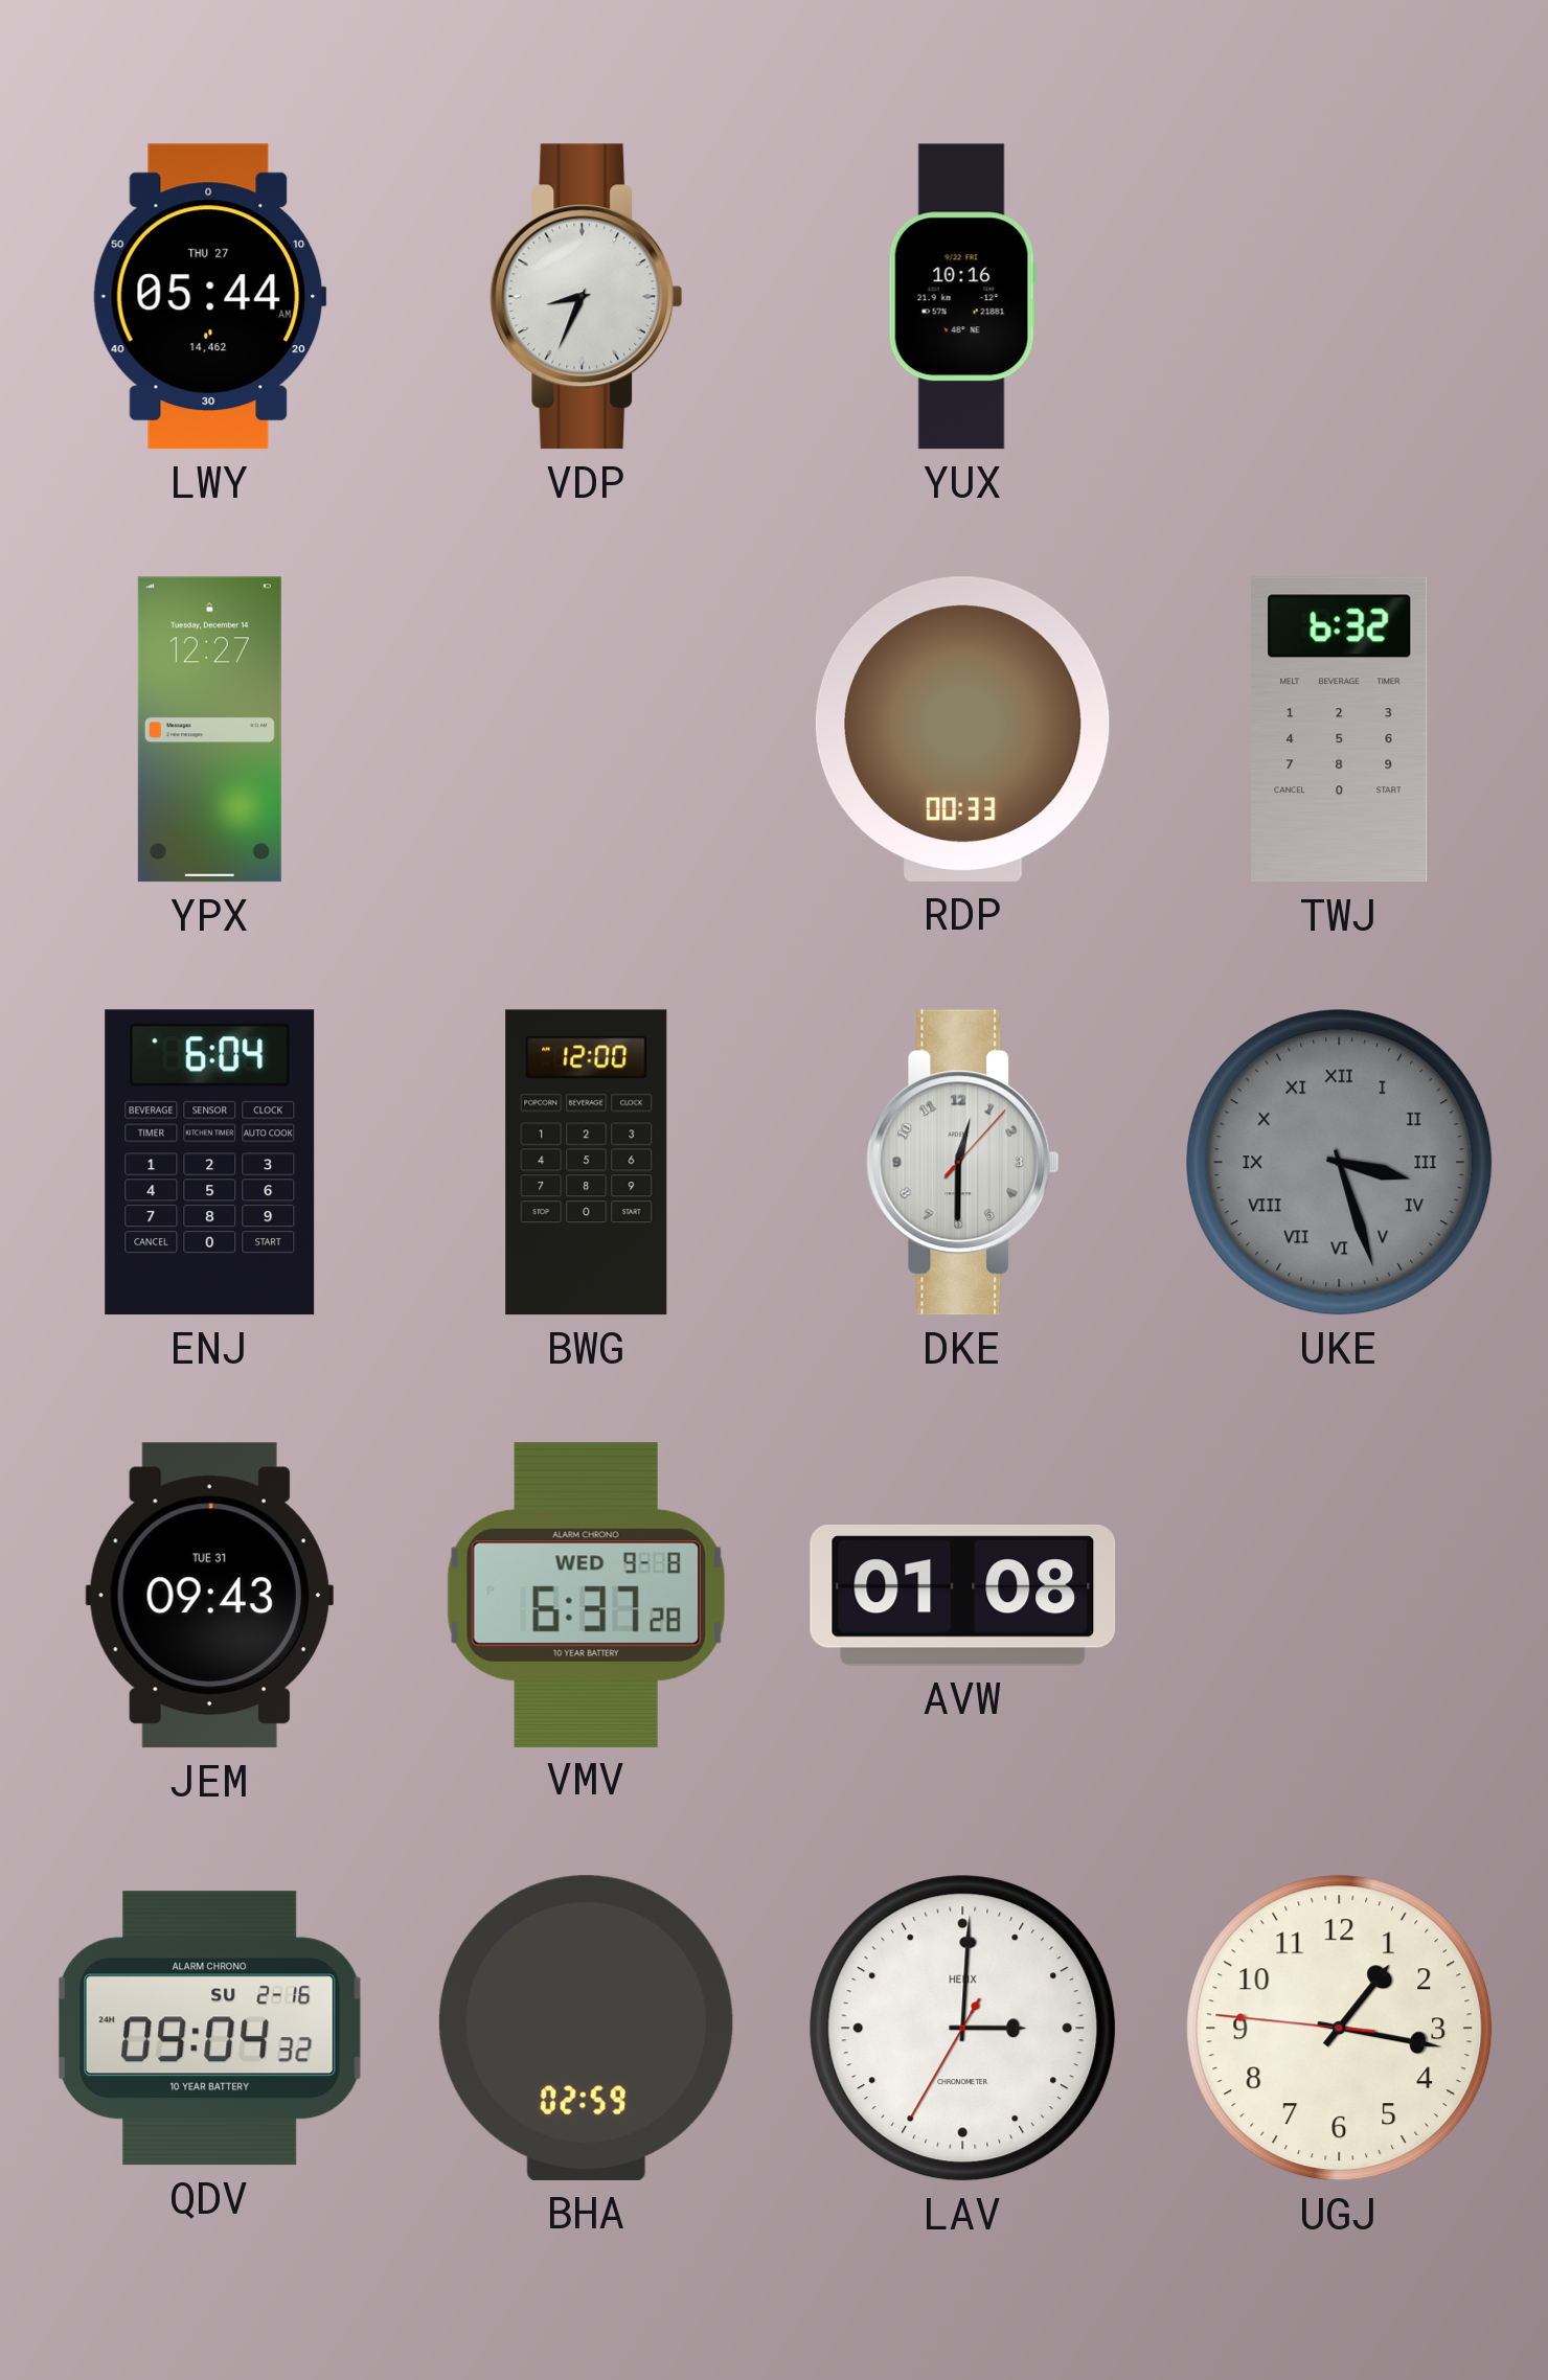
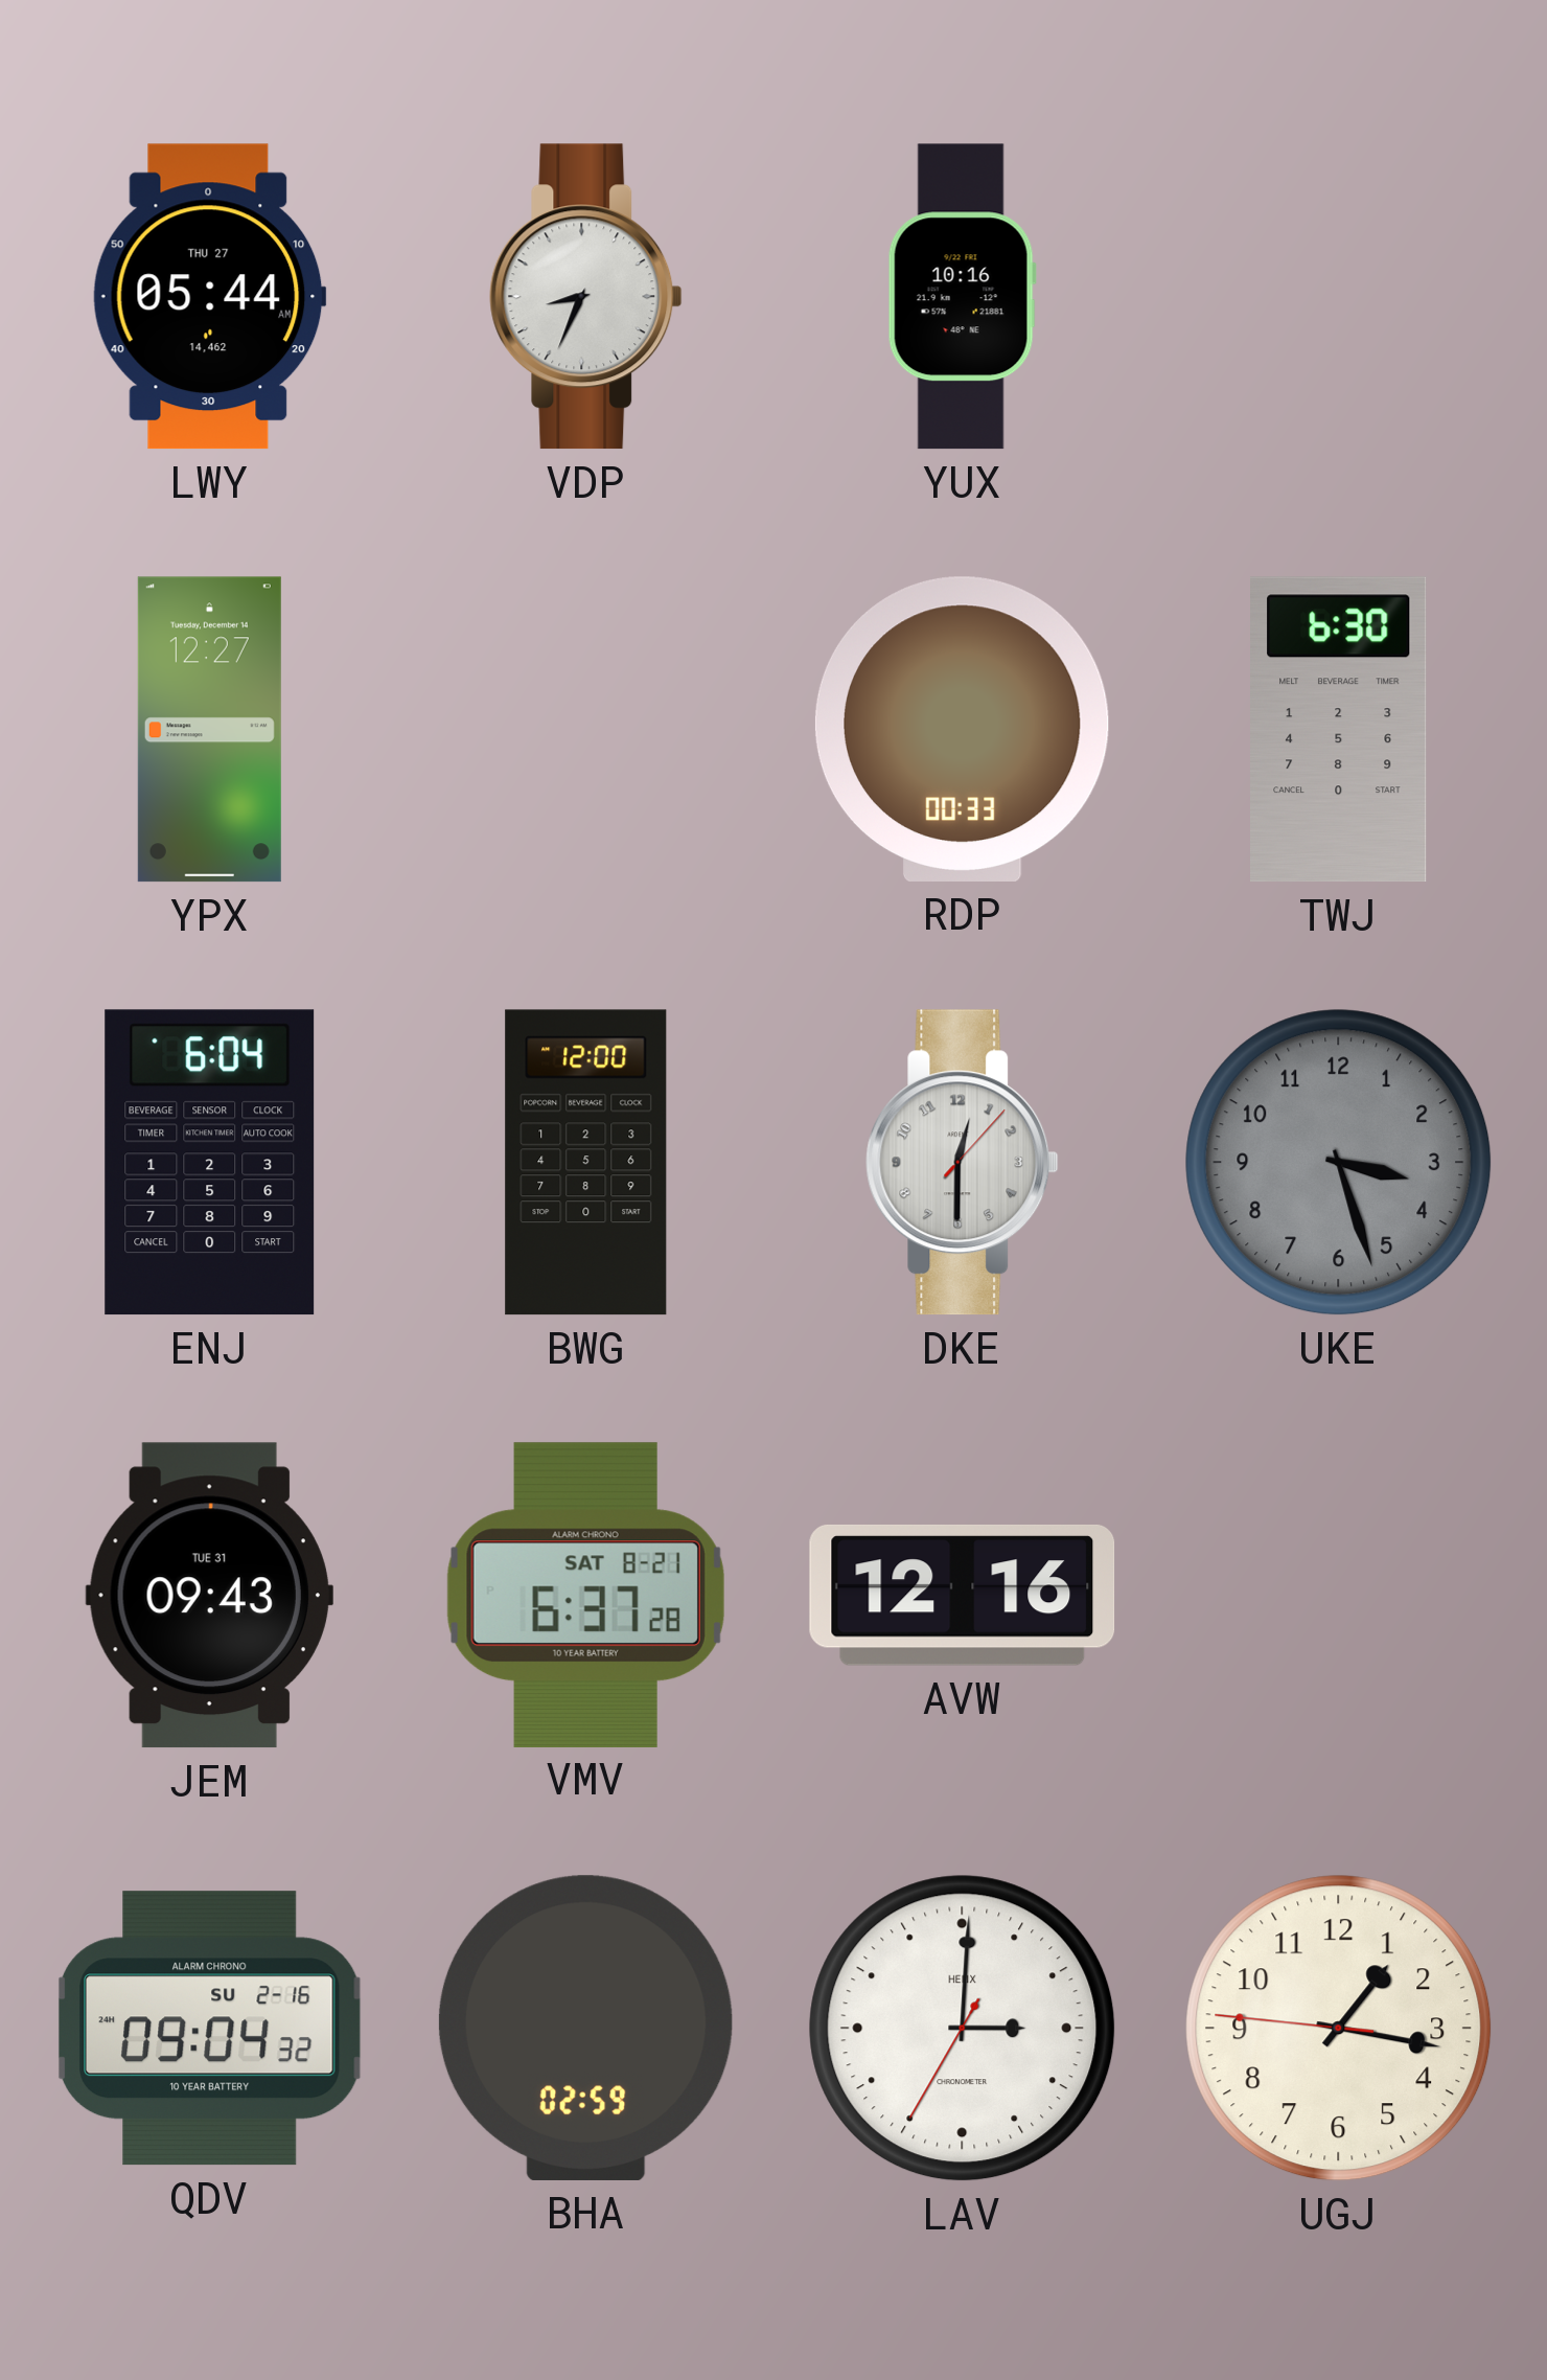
TWJ: 6:32 -> 6:30
UKE numerals: Roman -> Arabic
VMV date: WED 9-8 -> SAT 8-21
AVW: 01:08 -> 12:16
